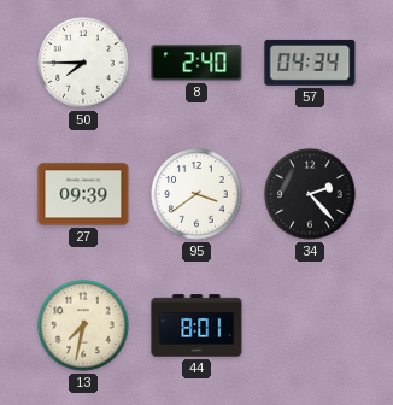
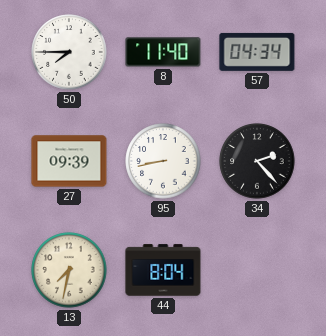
8: 2:40 -> 11:40
95: 3:39 -> 8:43
44: 8:01 -> 8:04
